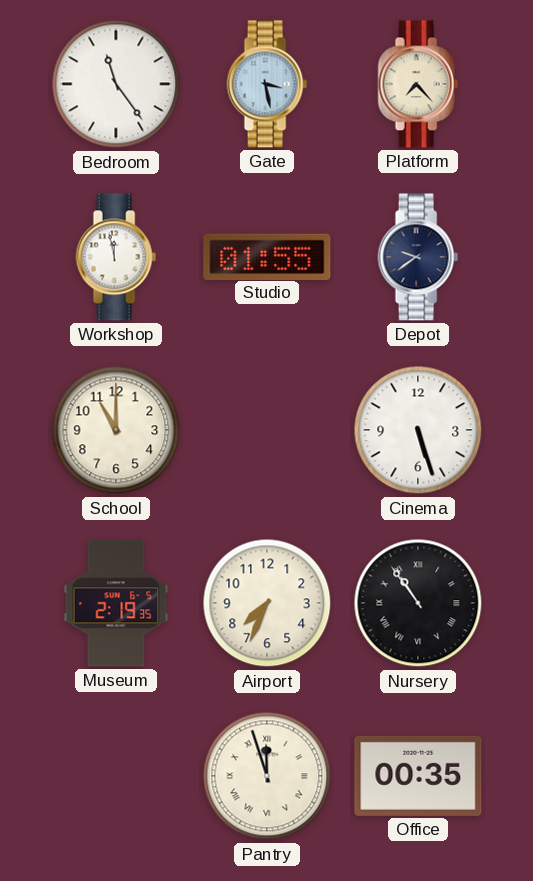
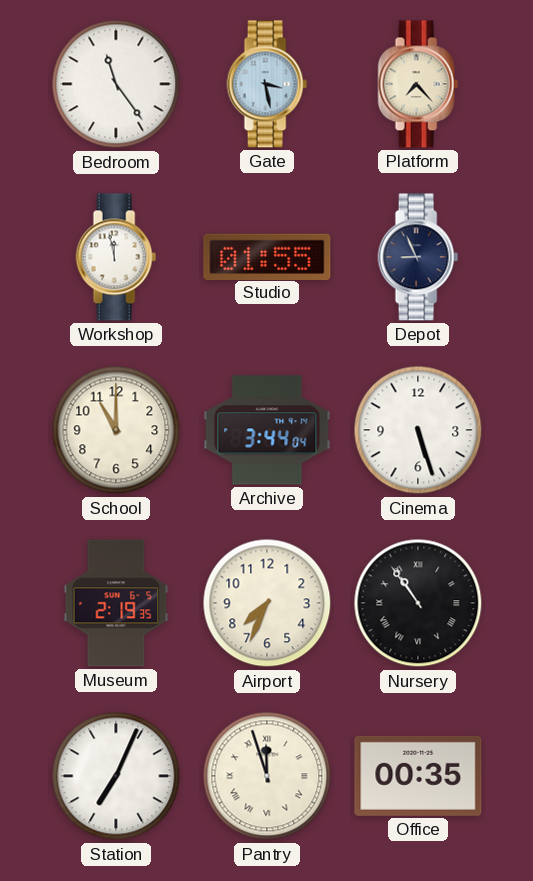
Depot: 9:39 -> 8:56
Archive: none -> 3:44
Station: none -> 7:04
